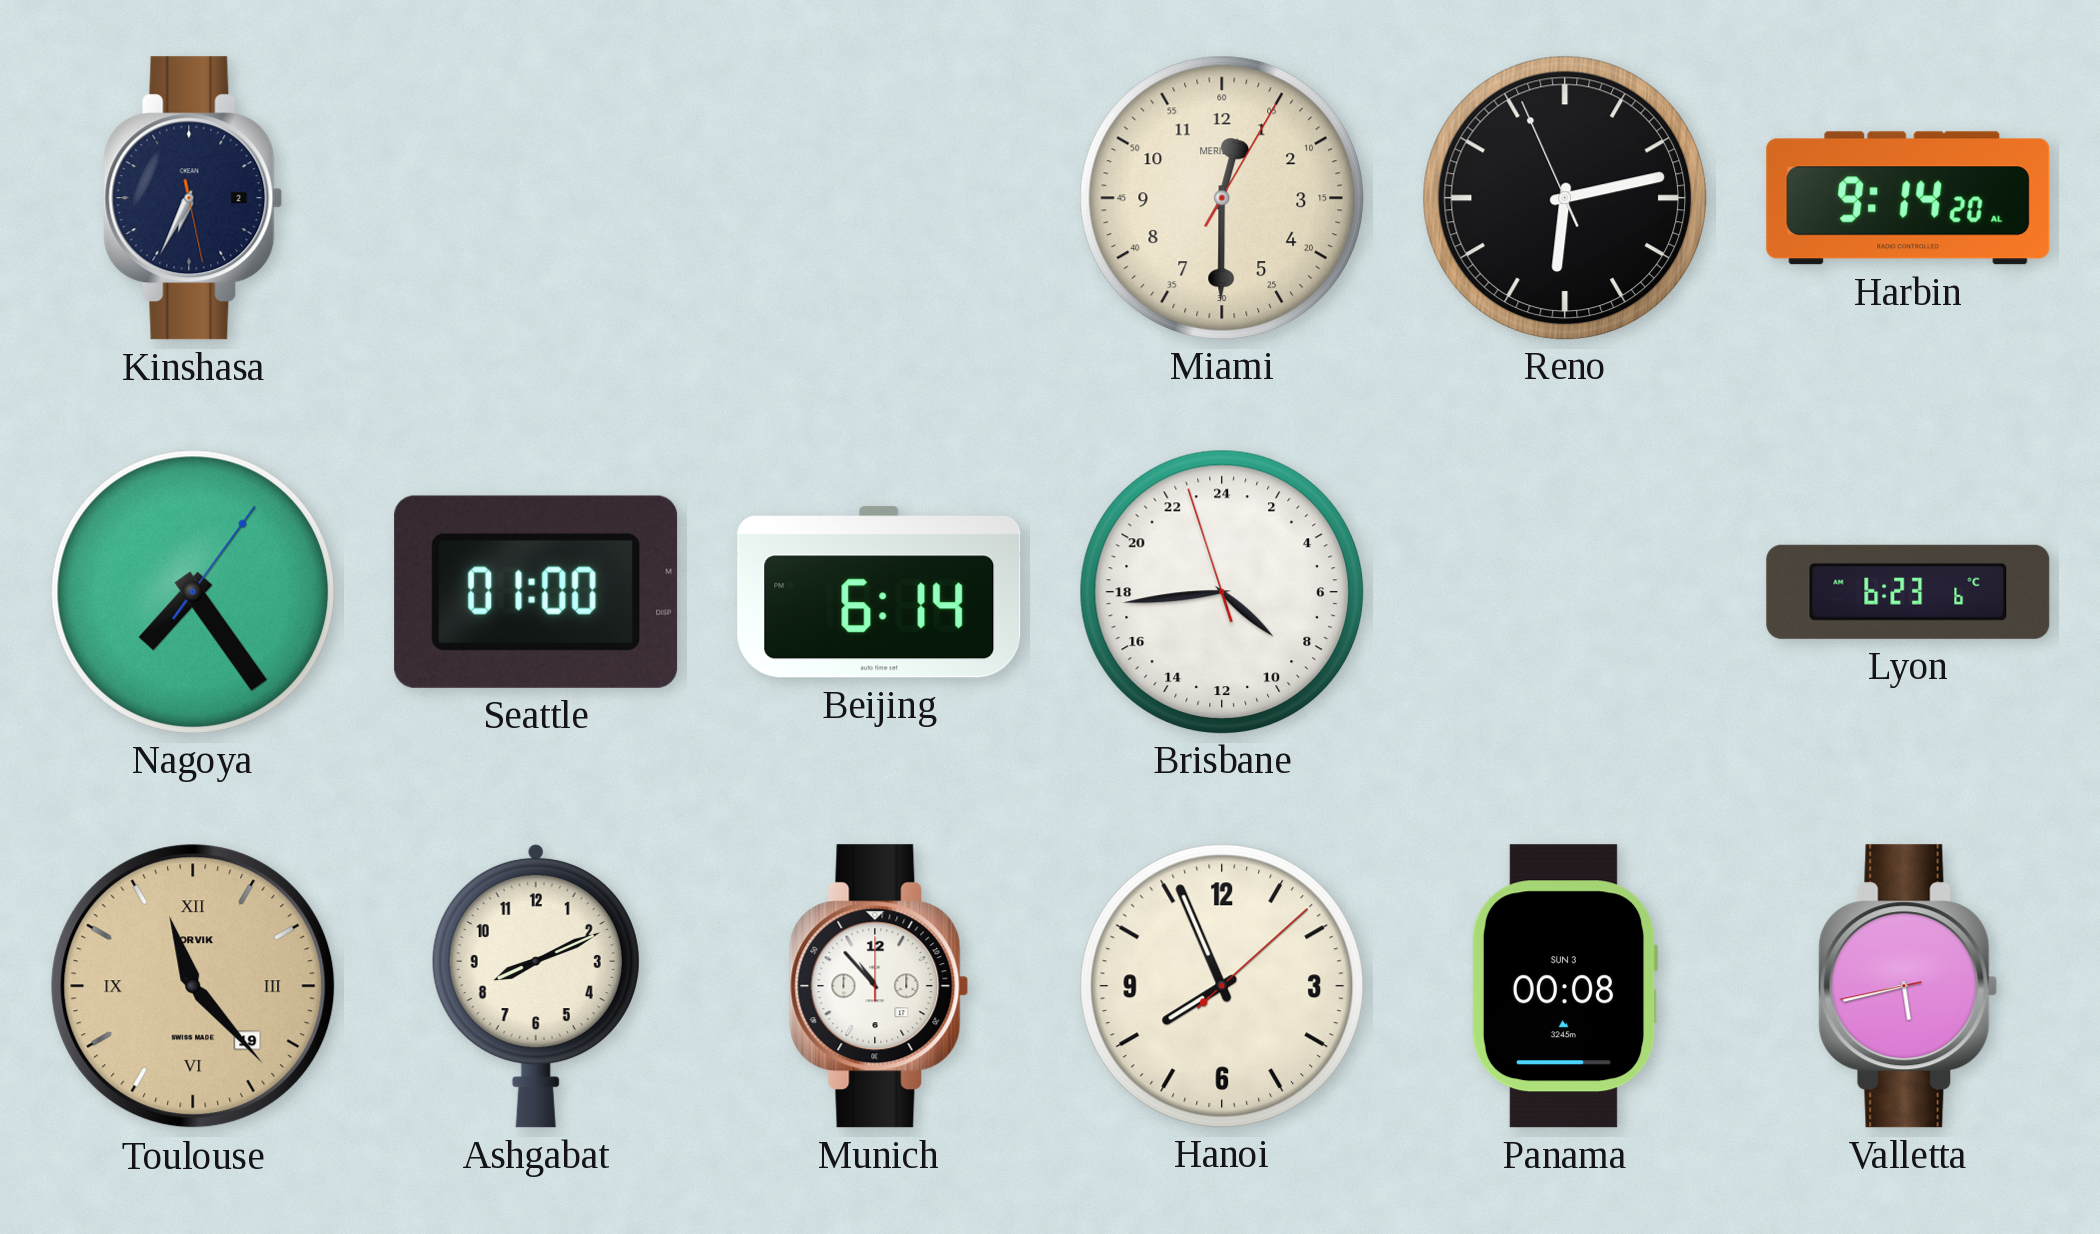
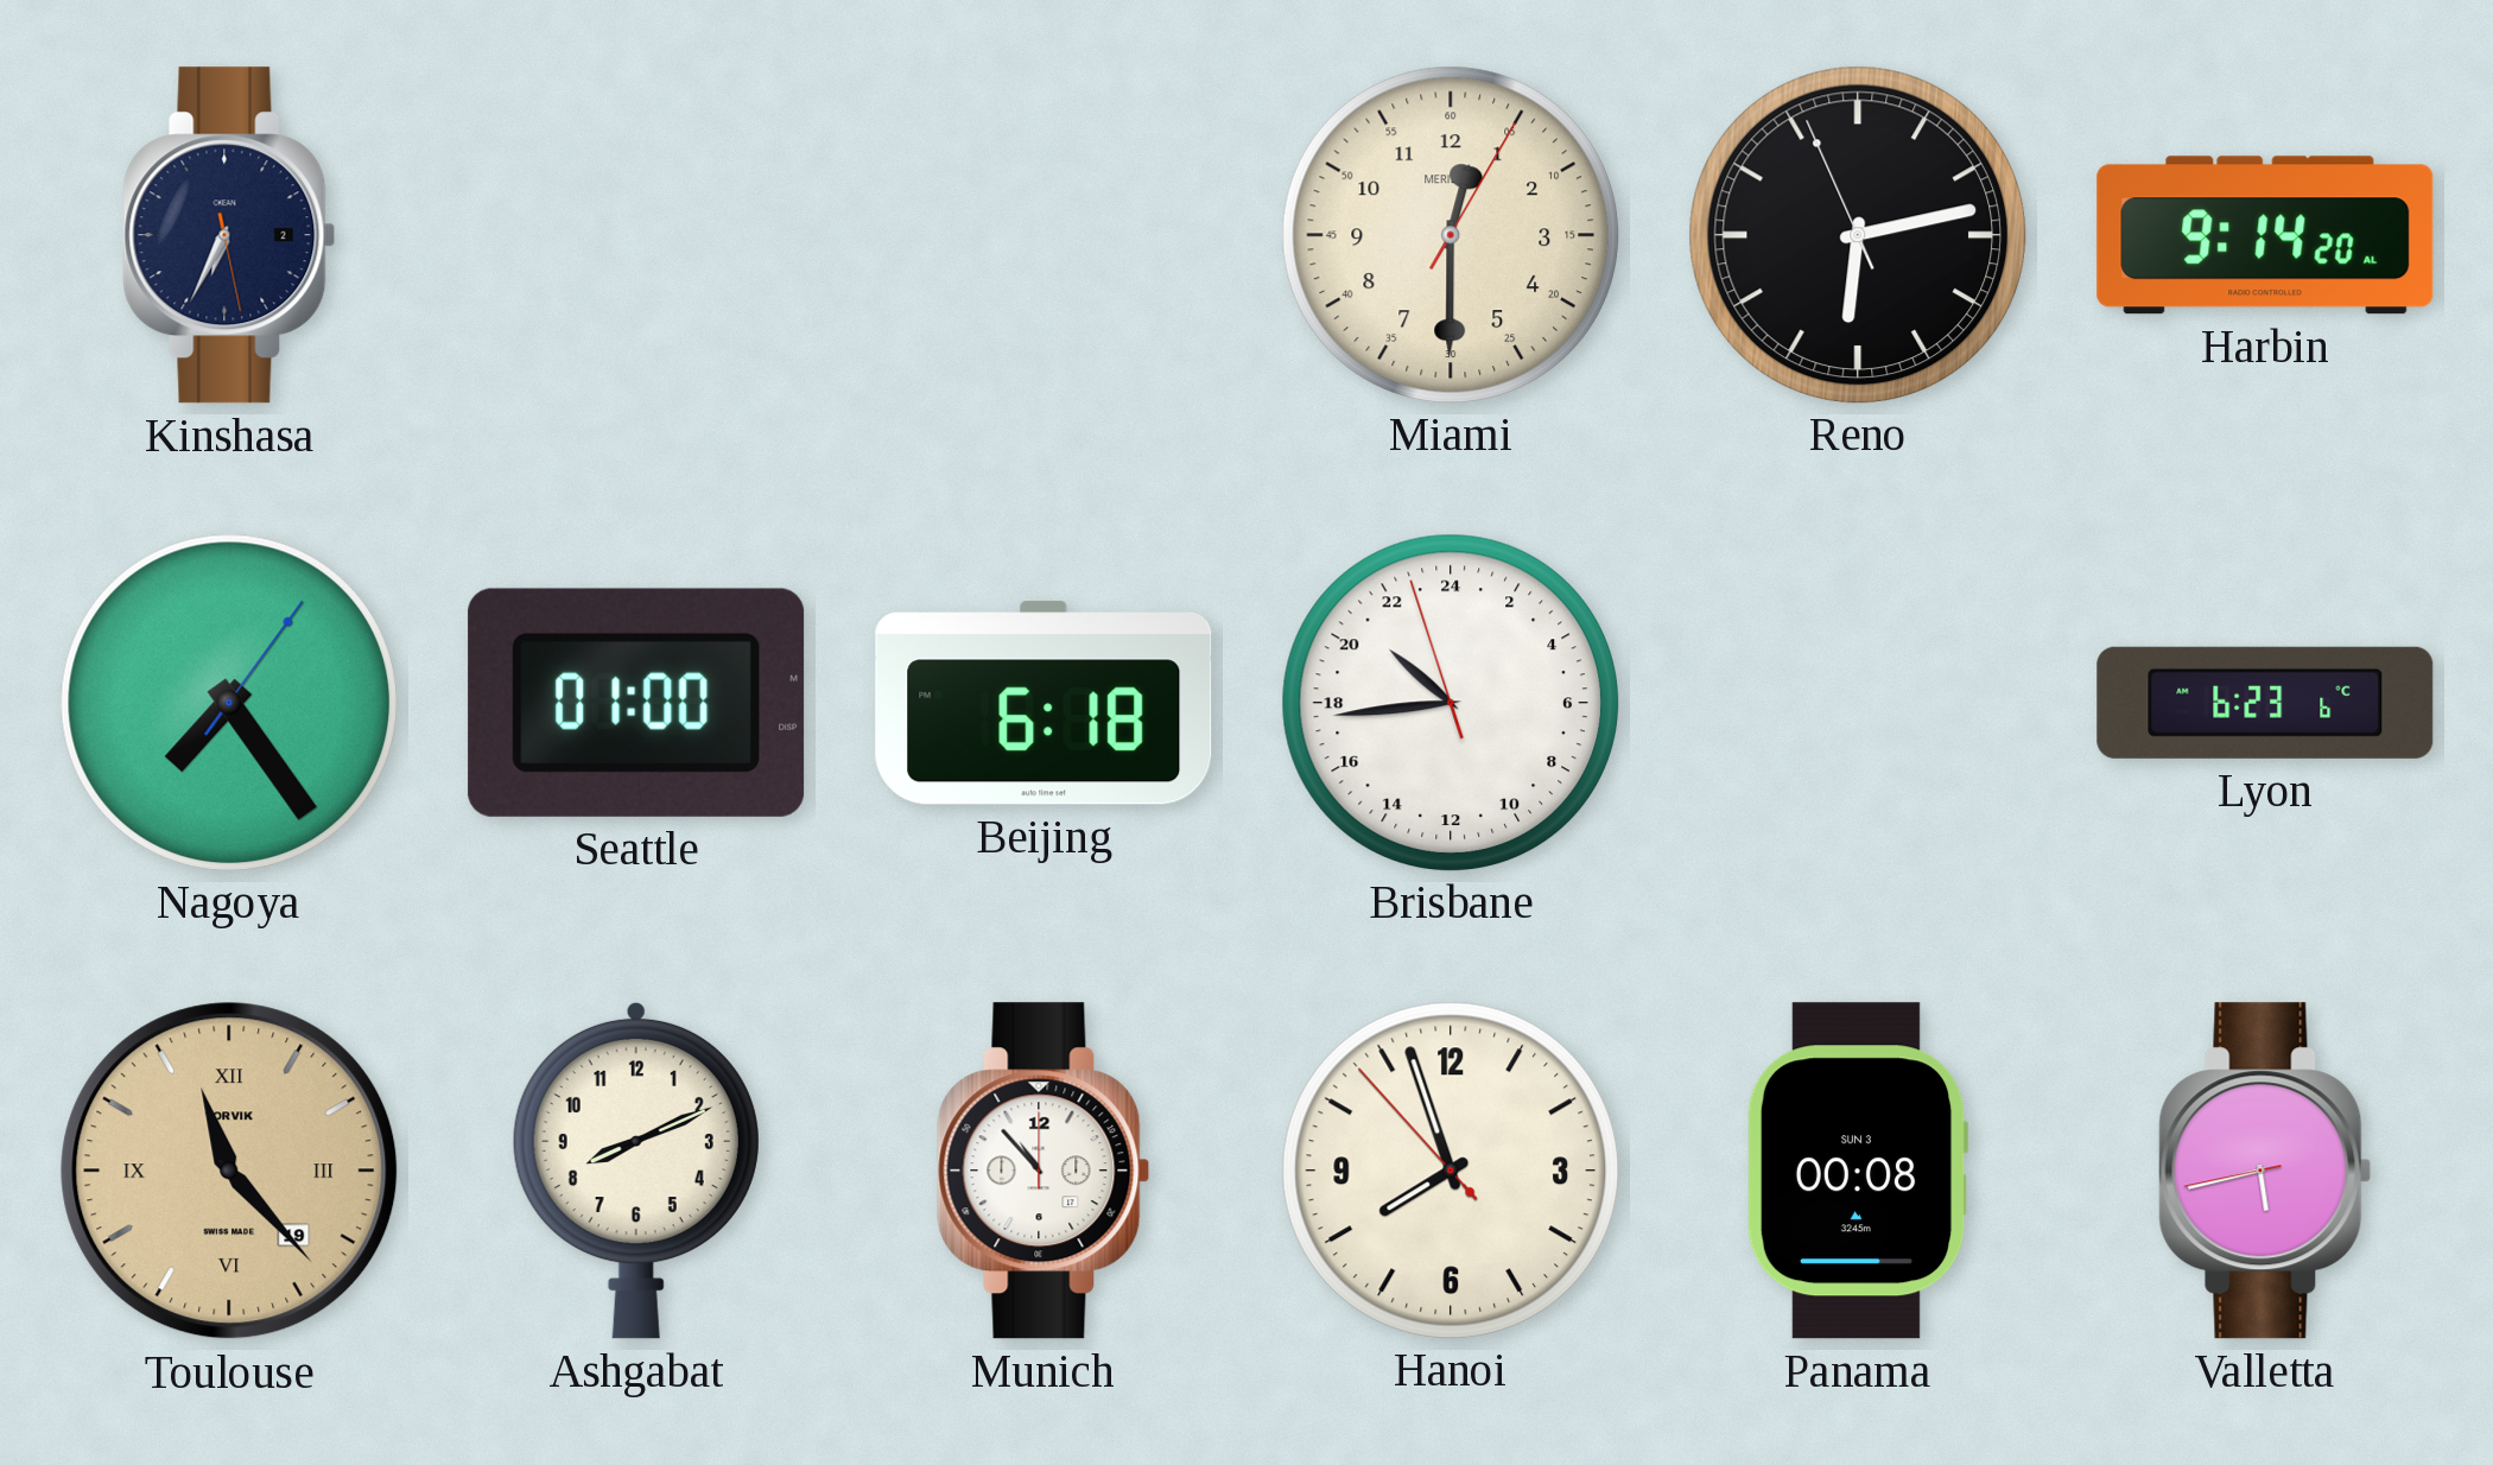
Beijing: 6:14 -> 6:18
Brisbane: 8:43 -> 20:43
Hanoi: 7:56:08 -> 7:56:53
